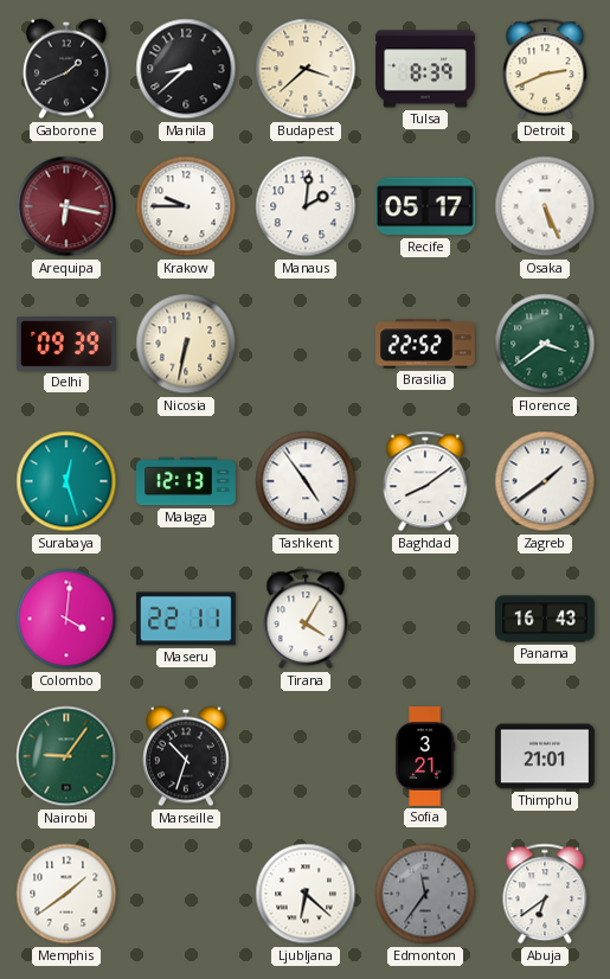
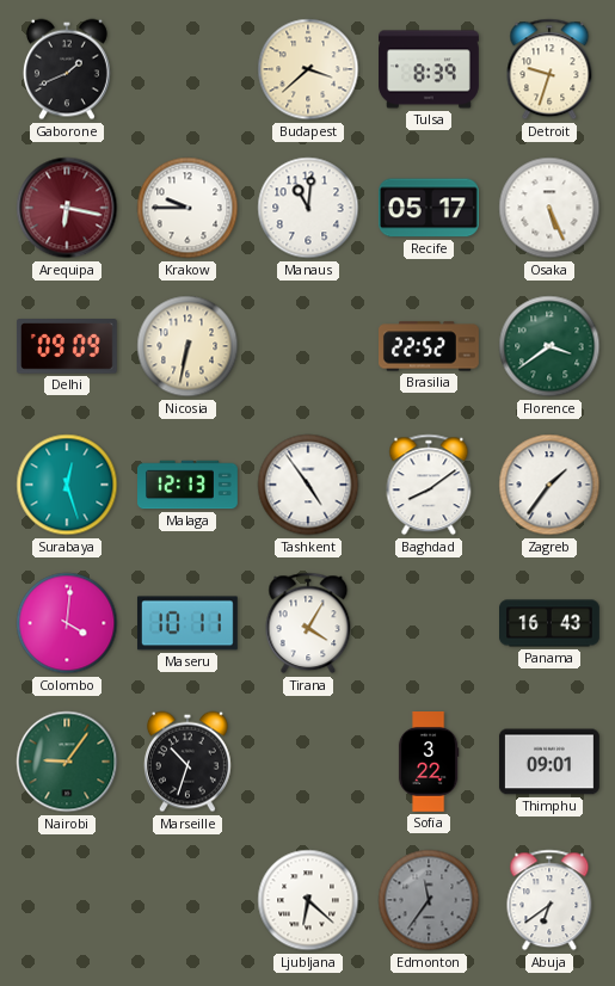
Manila: 8:38 -> none
Detroit: 2:41 -> 9:33
Manaus: 2:01 -> 11:01
Delhi: 09:39 -> 09:09
Zagreb: 1:39 -> 1:36
Maseru: 22:11 -> 10:11
Sofia: 3:21 -> 3:22
Thimphu: 21:01 -> 09:01
Memphis: 1:39 -> none
